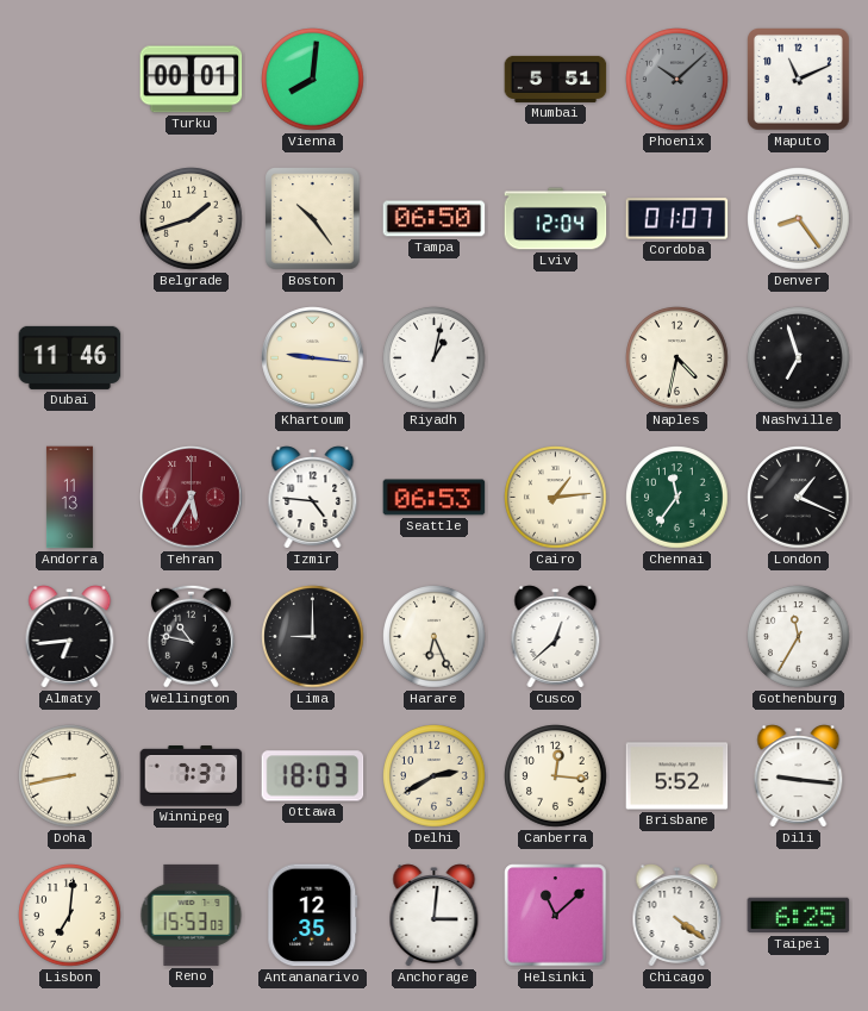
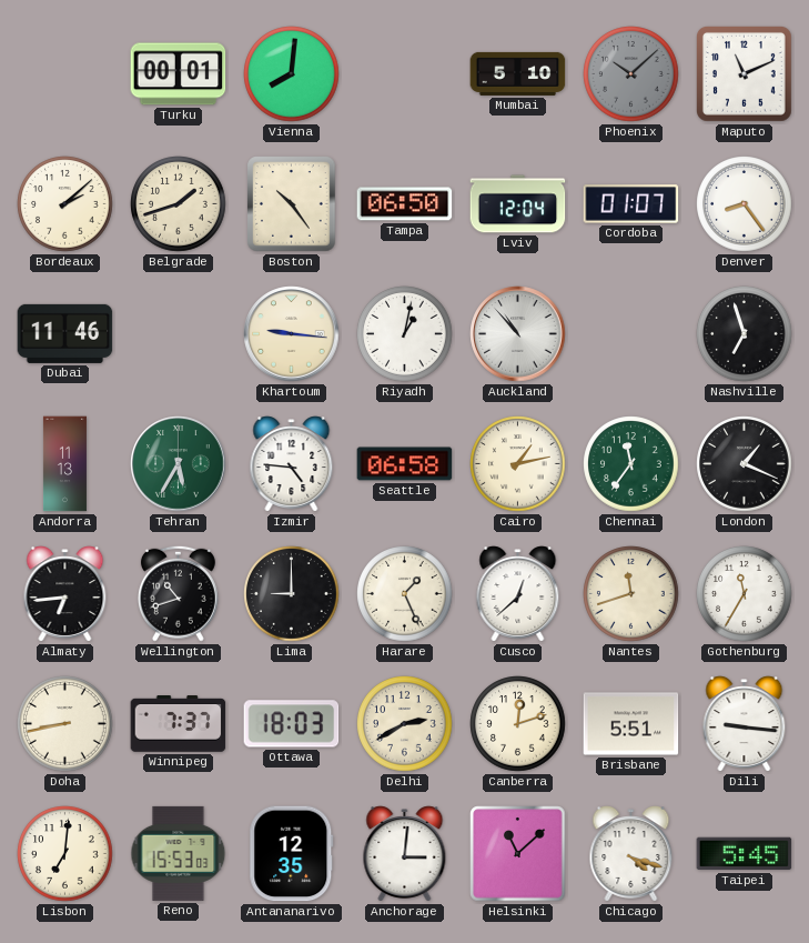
Mumbai: 5:51 -> 5:10
Bordeaux: none -> 2:08
Auckland: none -> 10:53
Naples: 4:32 -> none
Tehran dial: burgundy -> green
Seattle: 06:53 -> 06:58
Cairo: 1:14 -> 1:13
Wellington: 10:47 -> 10:42
Harare: 6:26 -> 1:26
Nantes: none -> 11:42
Canberra: 12:16 -> 12:12
Brisbane: 5:52 -> 5:51
Chicago: 4:21 -> 4:18
Taipei: 6:25 -> 5:45
